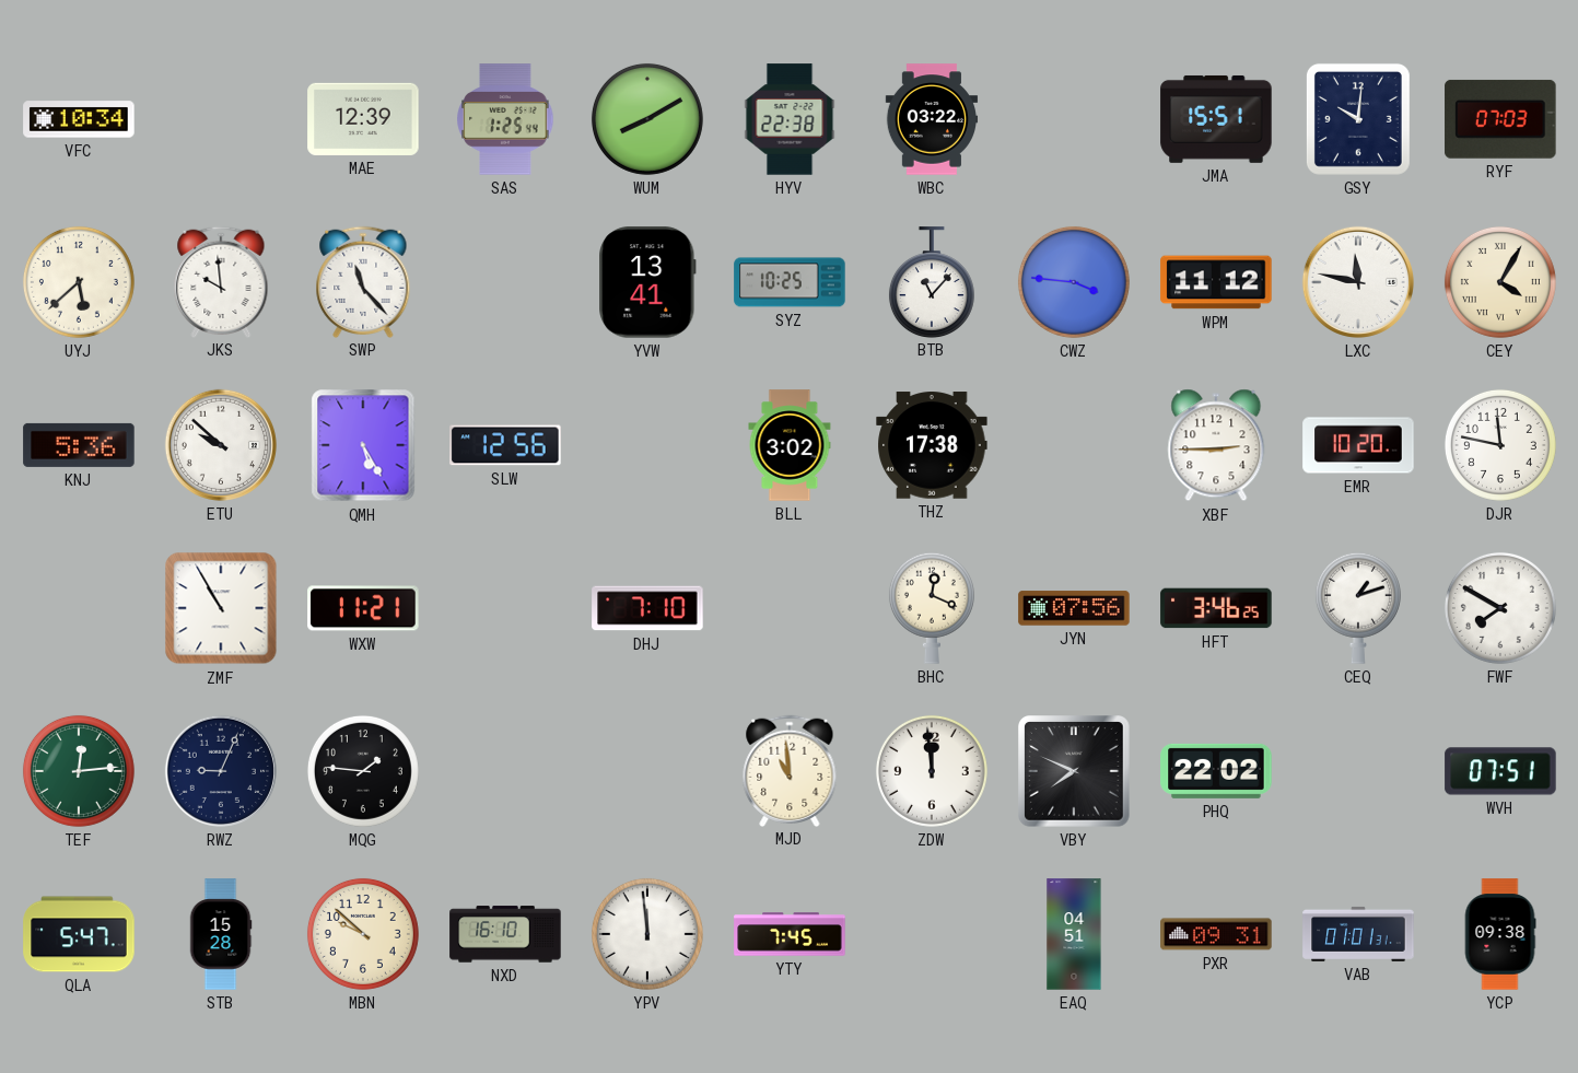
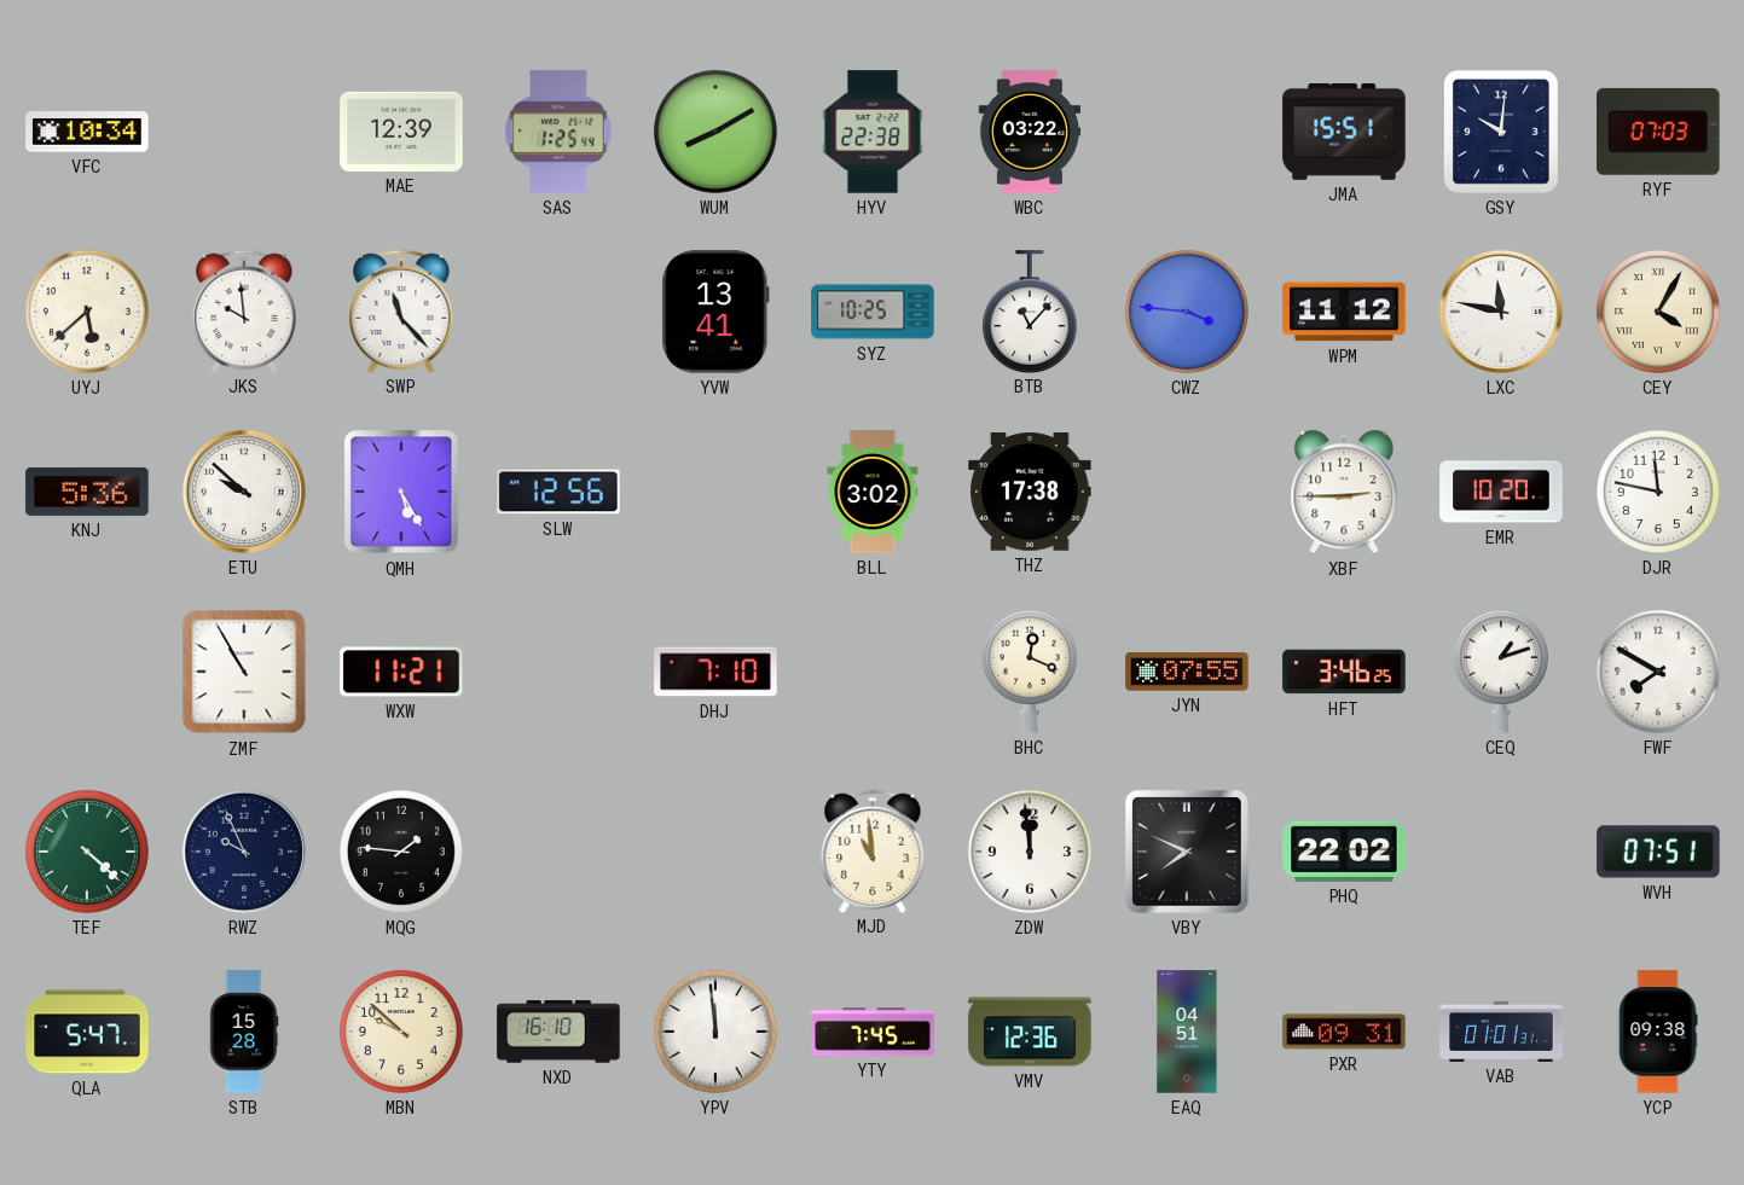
JYN: 07:56 -> 07:55
TEF: 12:14 -> 4:22
RWZ: 9:04 -> 9:56
VMV: none -> 12:36
